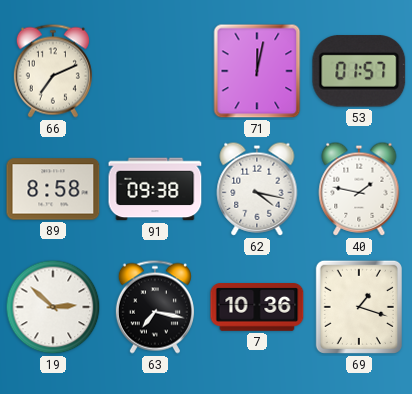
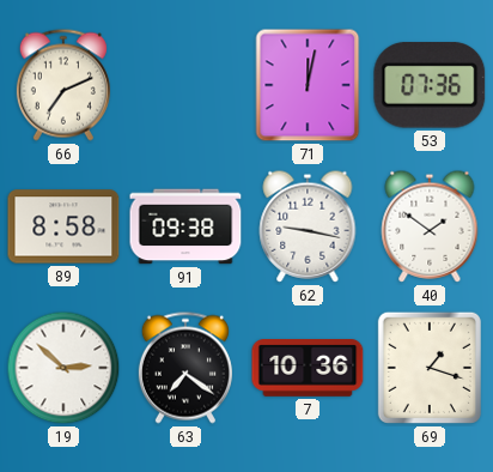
53: 01:57 -> 07:36
62: 4:17 -> 9:17
40: 1:47 -> 1:51
63: 7:17 -> 7:21
